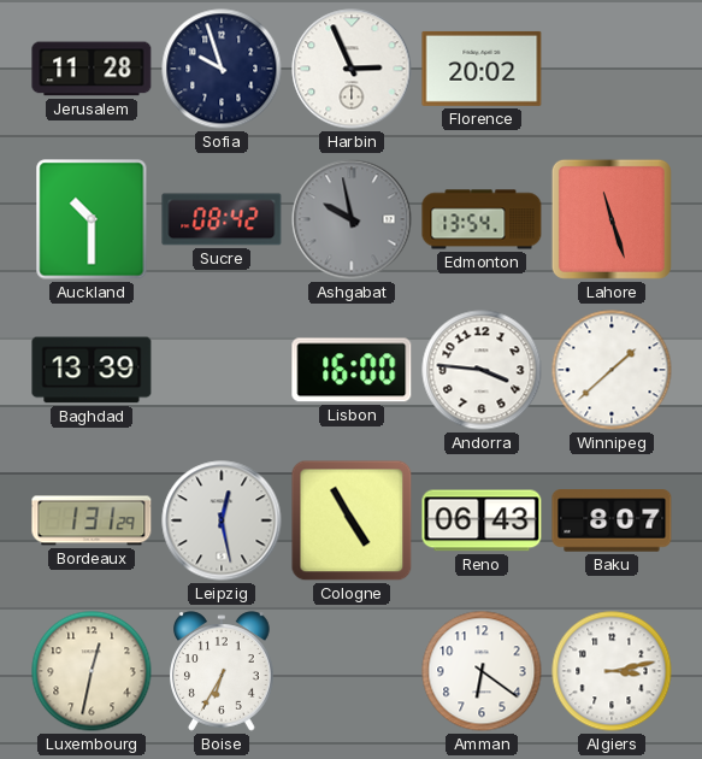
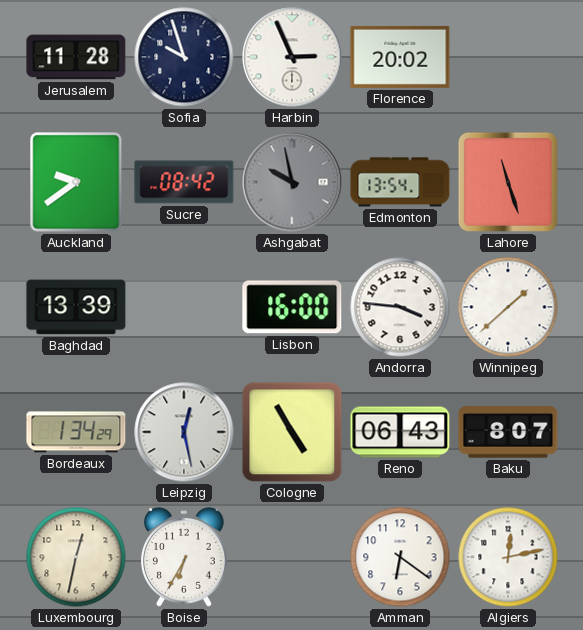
Auckland: 10:30 -> 9:39
Bordeaux: 1:31 -> 1:34
Algiers: 3:13 -> 12:13
